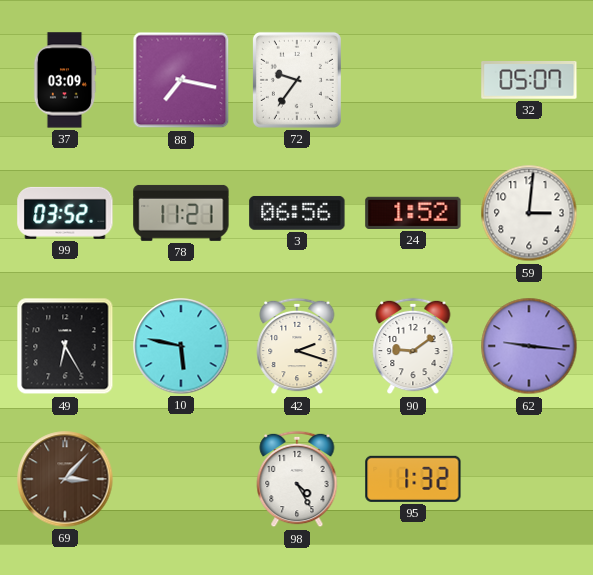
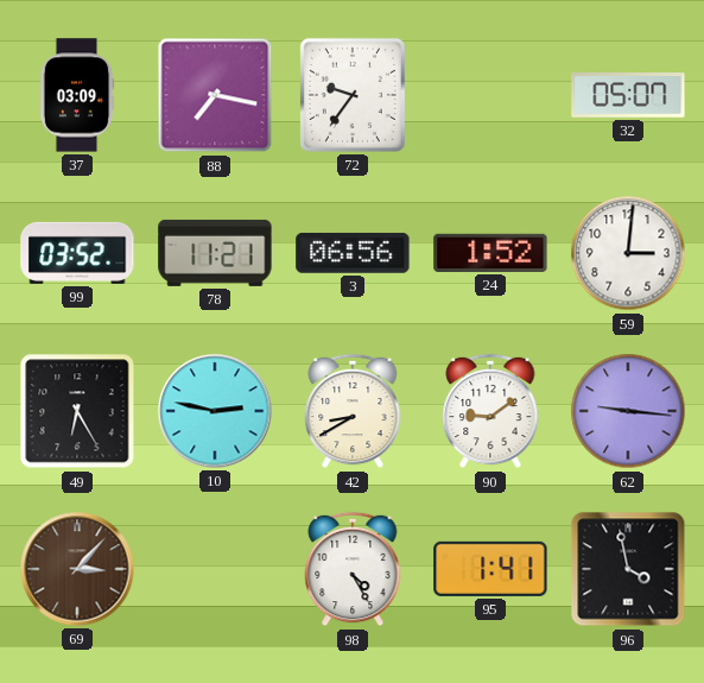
10: 5:47 -> 2:47
42: 2:18 -> 8:40
95: 1:32 -> 1:41
96: none -> 3:58
